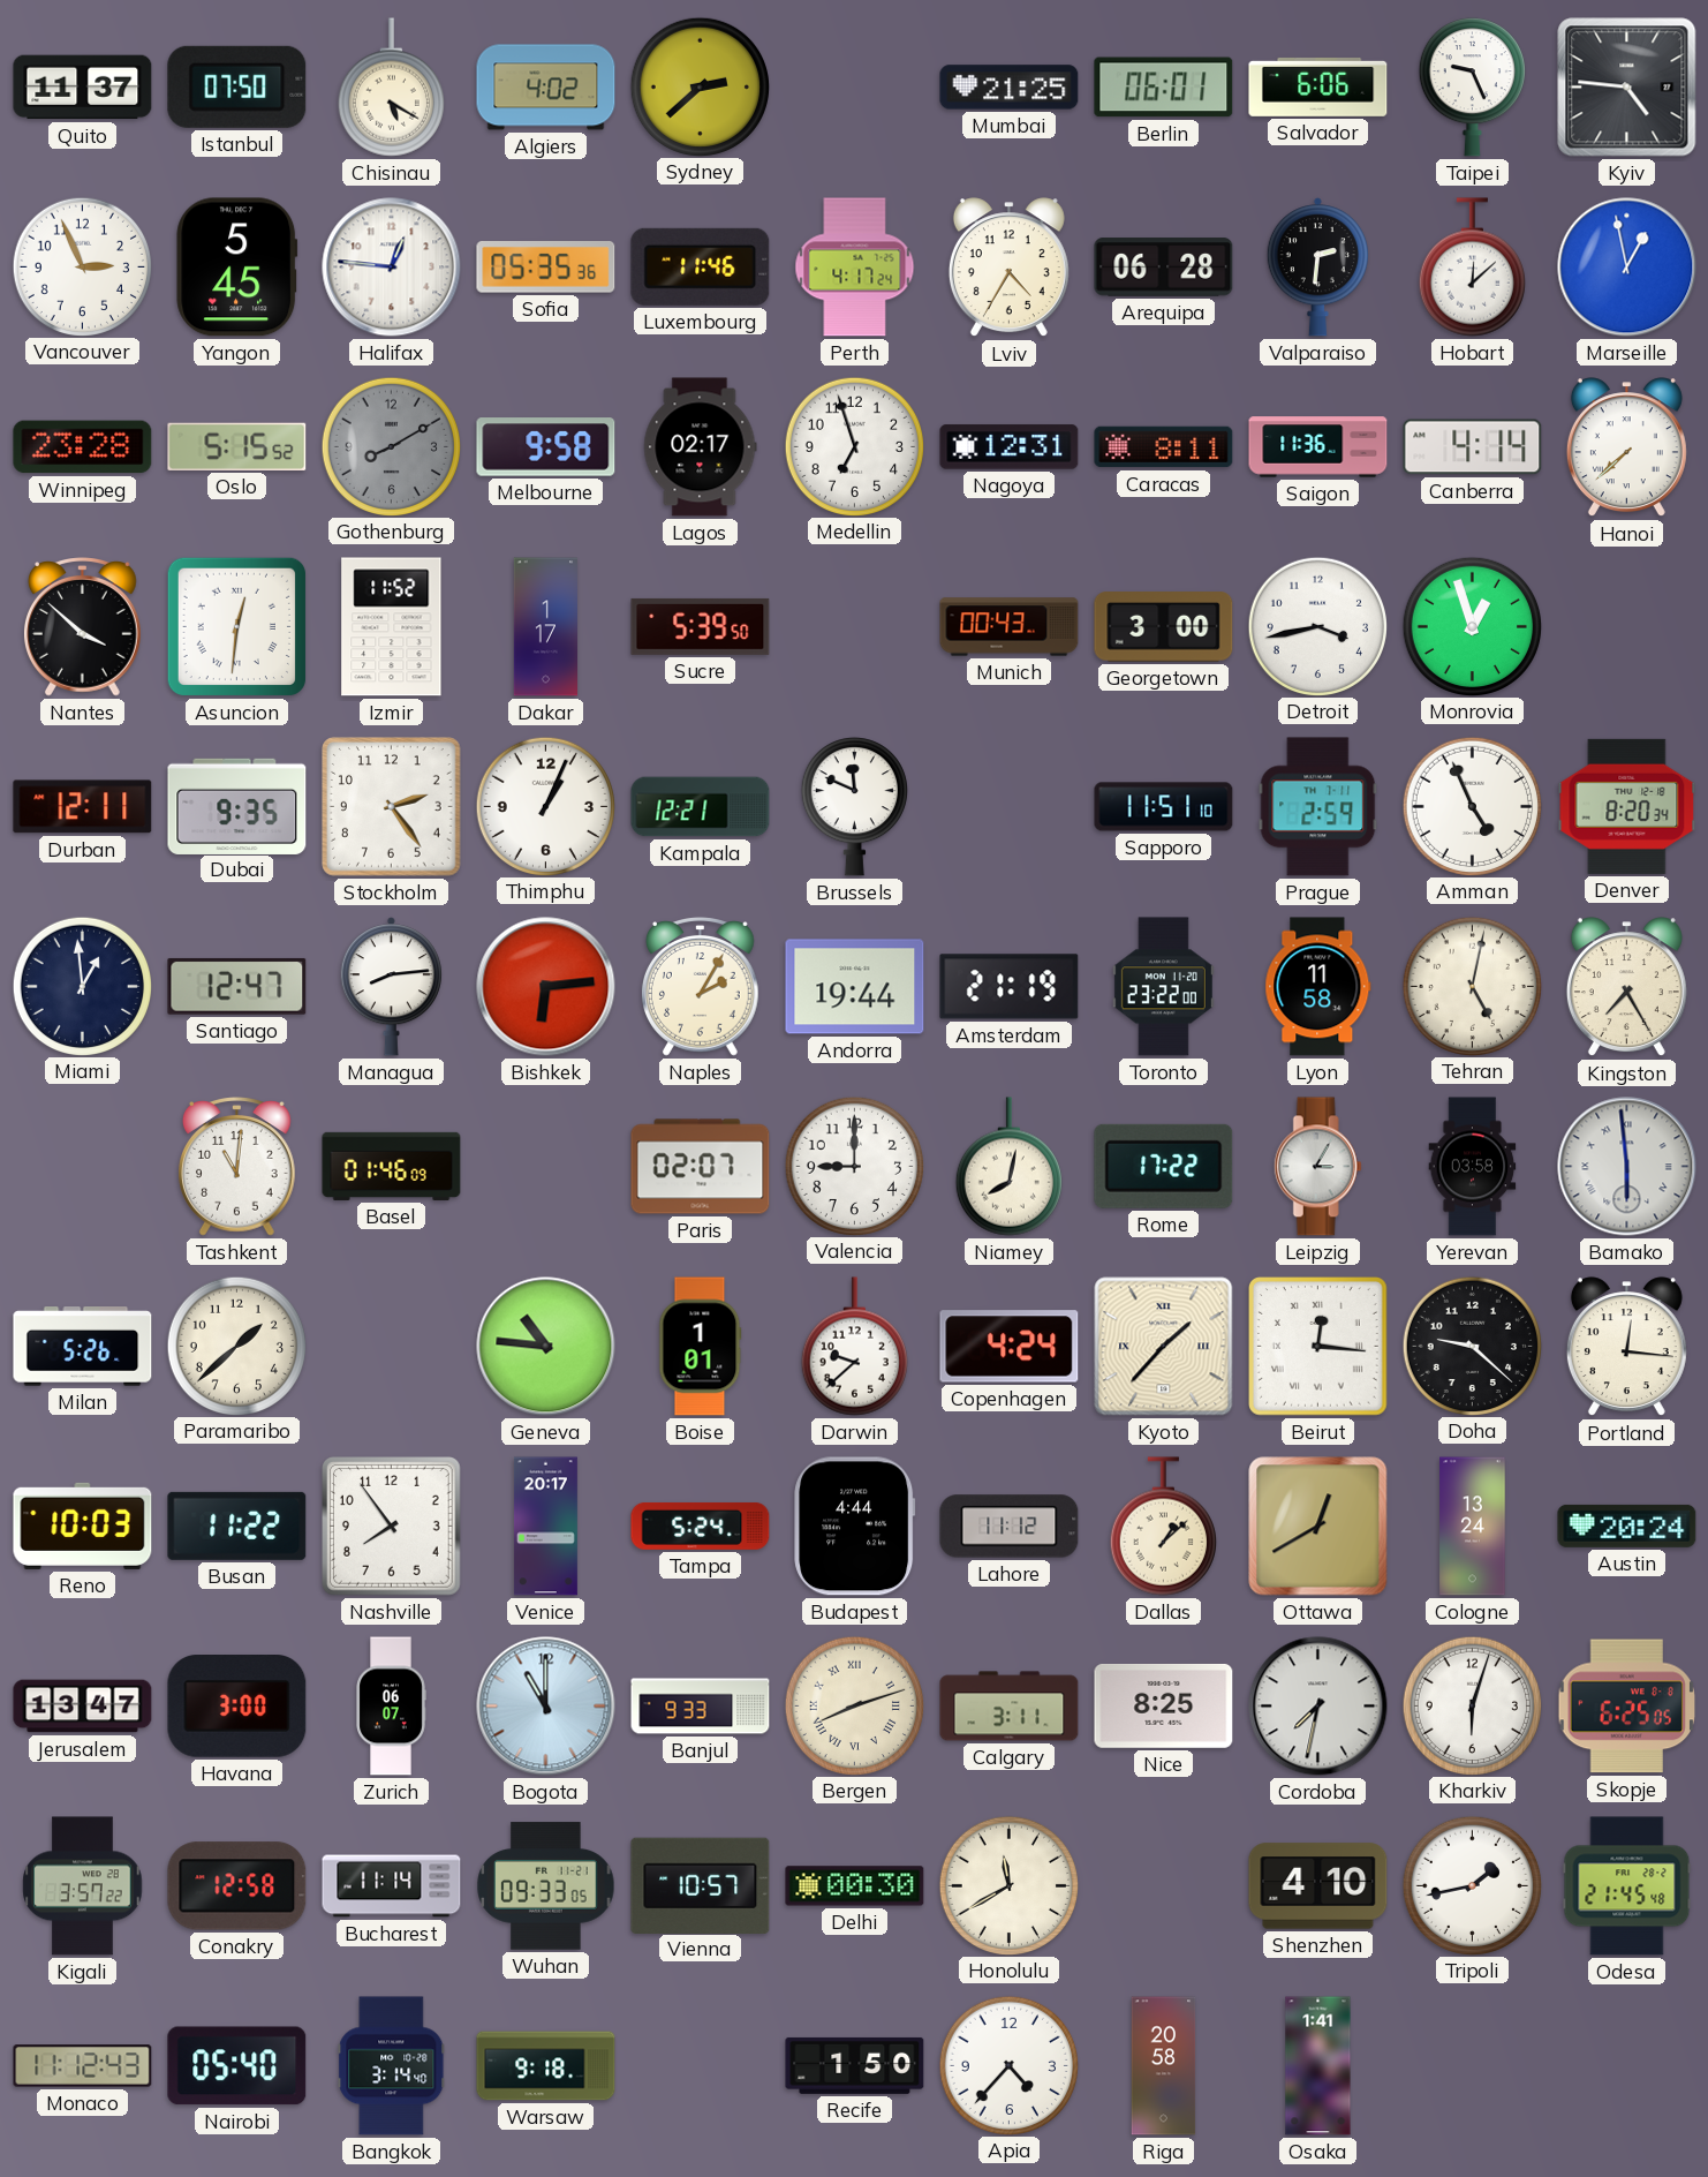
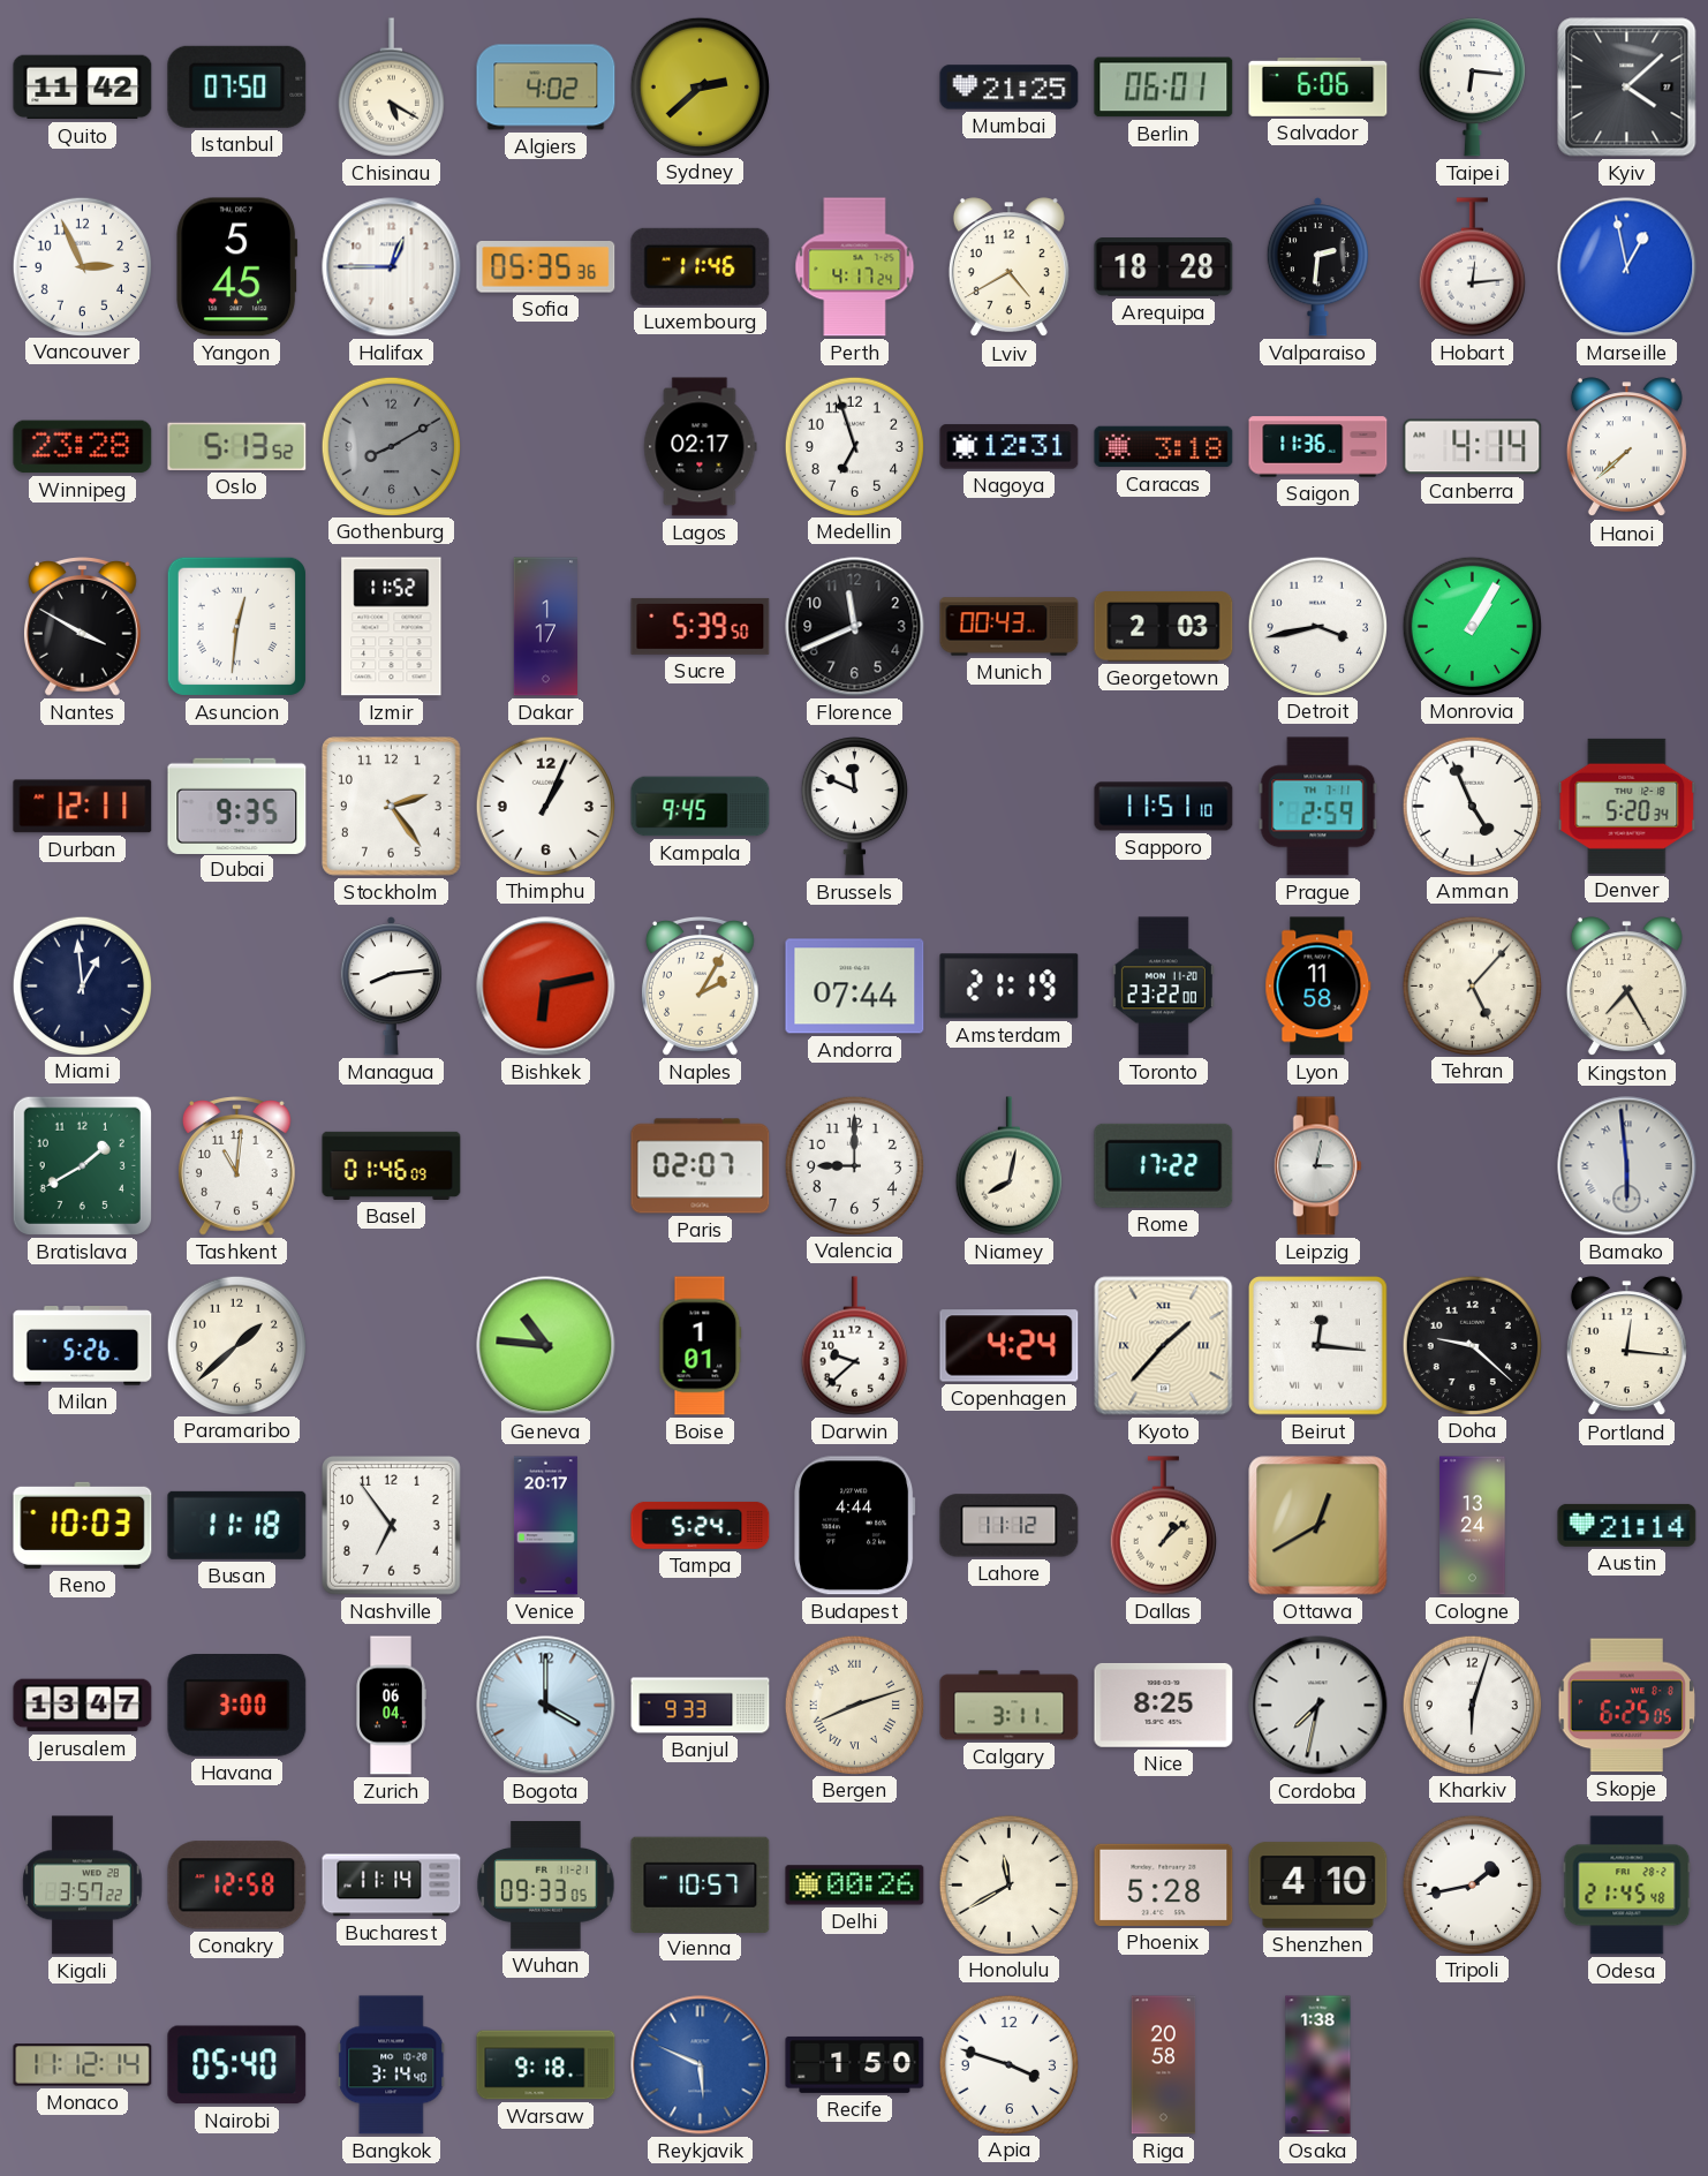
Quito: 11:37 -> 11:42
Taipei: 9:26 -> 6:16
Kyiv: 4:46 -> 4:08
Halifax: 12:46 -> 12:45
Lviv: 4:35 -> 4:40
Arequipa: 06:28 -> 18:28
Hobart: 12:08 -> 12:14
Oslo: 5:15 -> 5:13
Melbourne: 9:58 -> none
Caracas: 8:11 -> 3:18
Nantes: 3:52 -> 3:50
Florence: none -> 11:41
Georgetown: 3:00 -> 2:03
Monrovia: 12:57 -> 1:05
Kampala: 12:21 -> 9:45
Denver: 8:20 -> 5:20
Santiago: 12:47 -> none
Bishkek: 6:14 -> 6:13
Andorra: 19:44 -> 07:44
Tehran: 5:02 -> 5:07
Bratislava: none -> 1:40
Leipzig: 3:05 -> 3:02
Yerevan: 03:58 -> none
Busan: 11:22 -> 11:18
Nashville: 7:54 -> 6:54
Austin: 20:24 -> 21:14
Zurich: 06:07 -> 06:04
Bogota: 11:00 -> 4:00
Delhi: 00:30 -> 00:26
Phoenix: none -> 5:28
Monaco: 11:12:43 -> 11:12:14
Reykjavik: none -> 5:49
Apia: 4:37 -> 3:48
Osaka: 1:41 -> 1:38
